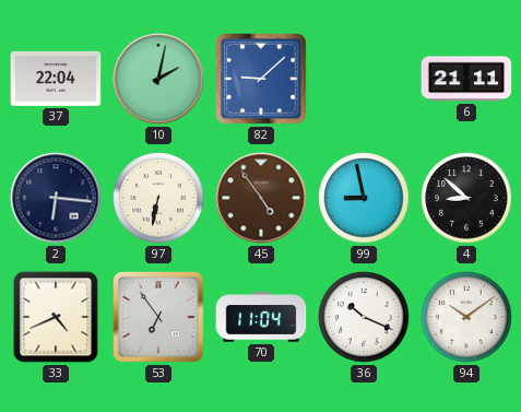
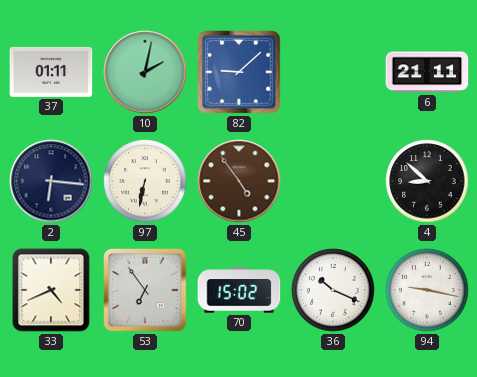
37: 22:04 -> 01:11
99: 8:58 -> none
70: 11:04 -> 15:02
94: 10:09 -> 9:17
